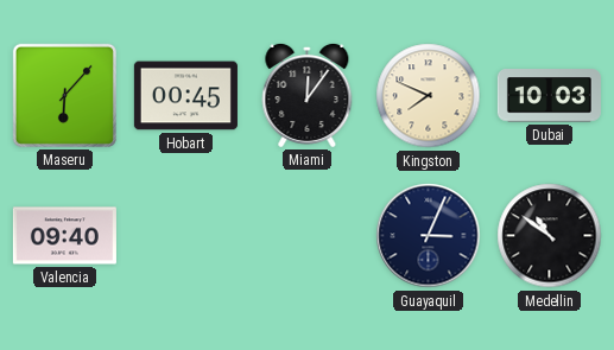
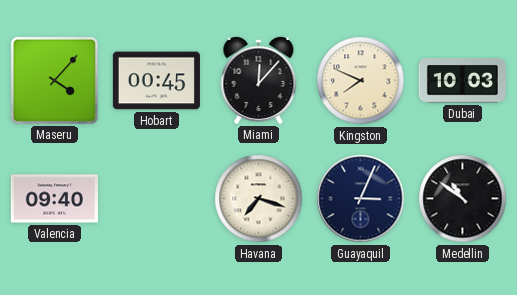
Maseru: 6:07 -> 4:07
Miami: 12:06 -> 12:07
Havana: none -> 7:18
